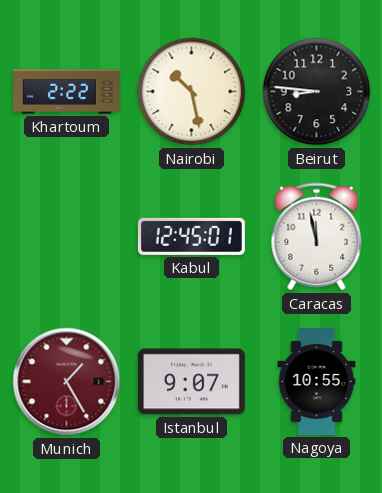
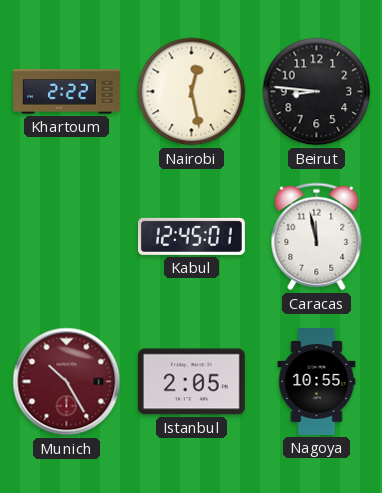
Nairobi: 10:28 -> 12:28
Munich: 1:25 -> 10:25
Istanbul: 9:07 -> 2:05
